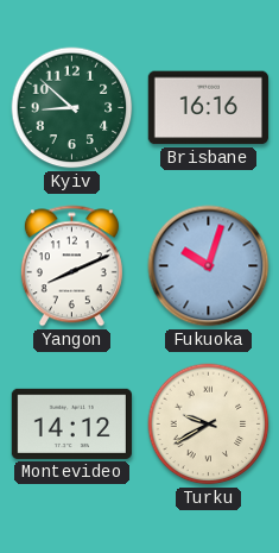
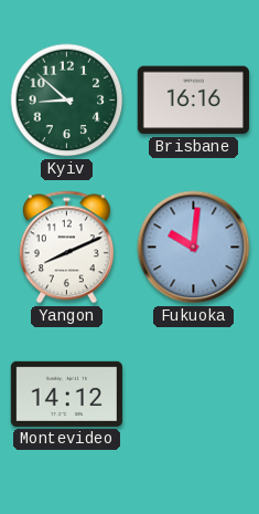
Fukuoka: 10:03 -> 10:01
Turku: 9:40 -> none
